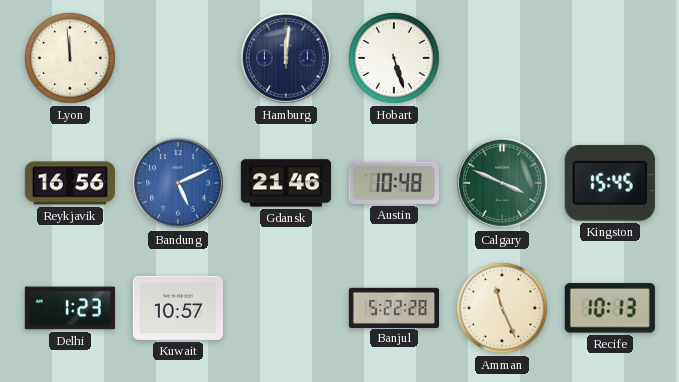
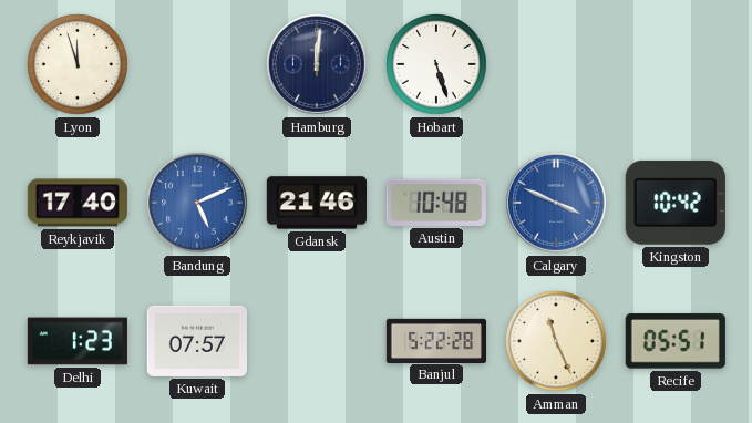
Lyon: 11:59 -> 11:57
Reykjavik: 16:56 -> 17:40
Calgary dial: green -> blue
Kingston: 15:45 -> 10:42
Kuwait: 10:57 -> 07:57
Recife: 10:13 -> 05:51
